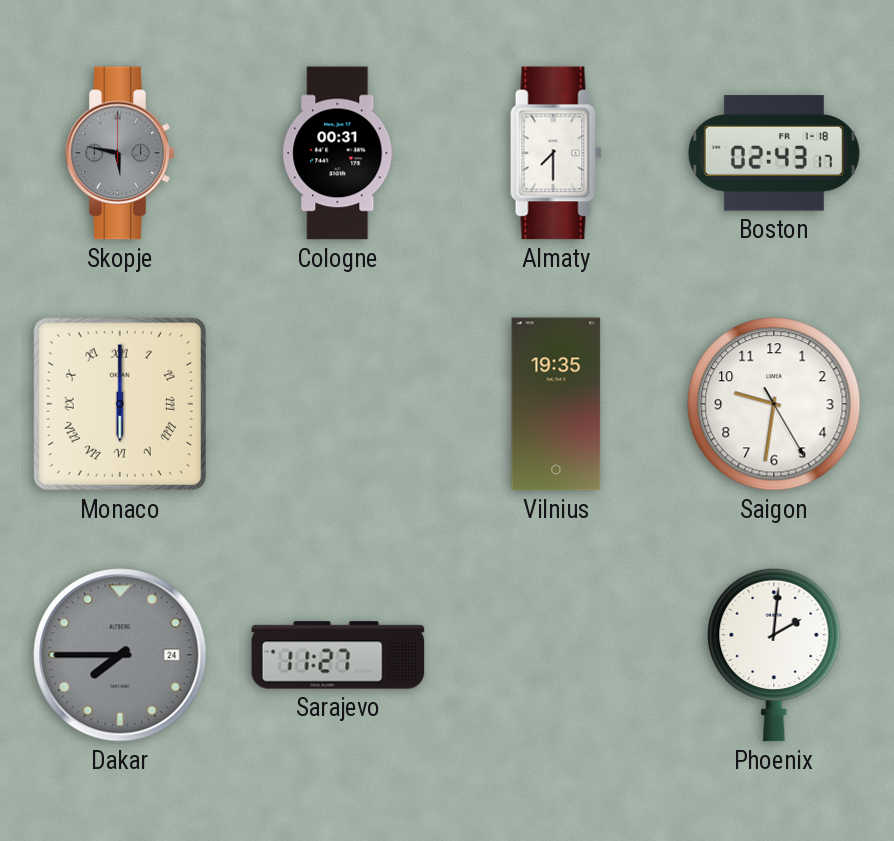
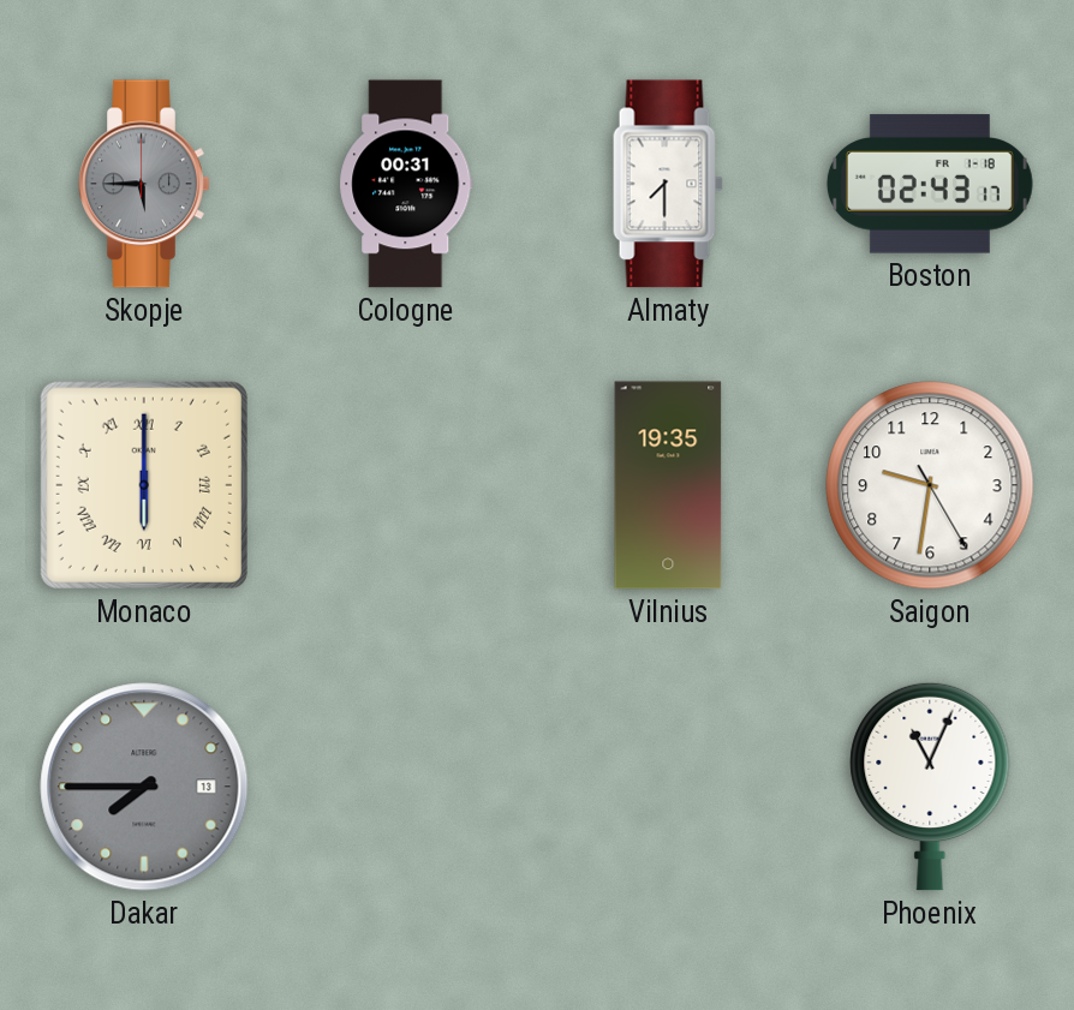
Skopje: 5:47 -> 5:45
Dakar date: 24 -> 13
Sarajevo: 11:27 -> none
Phoenix: 2:01 -> 11:04
